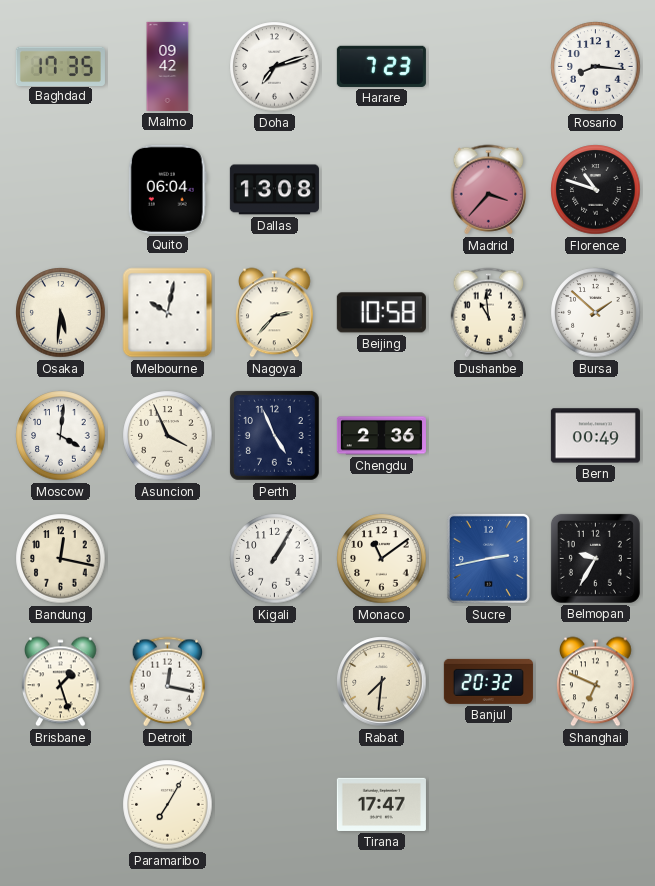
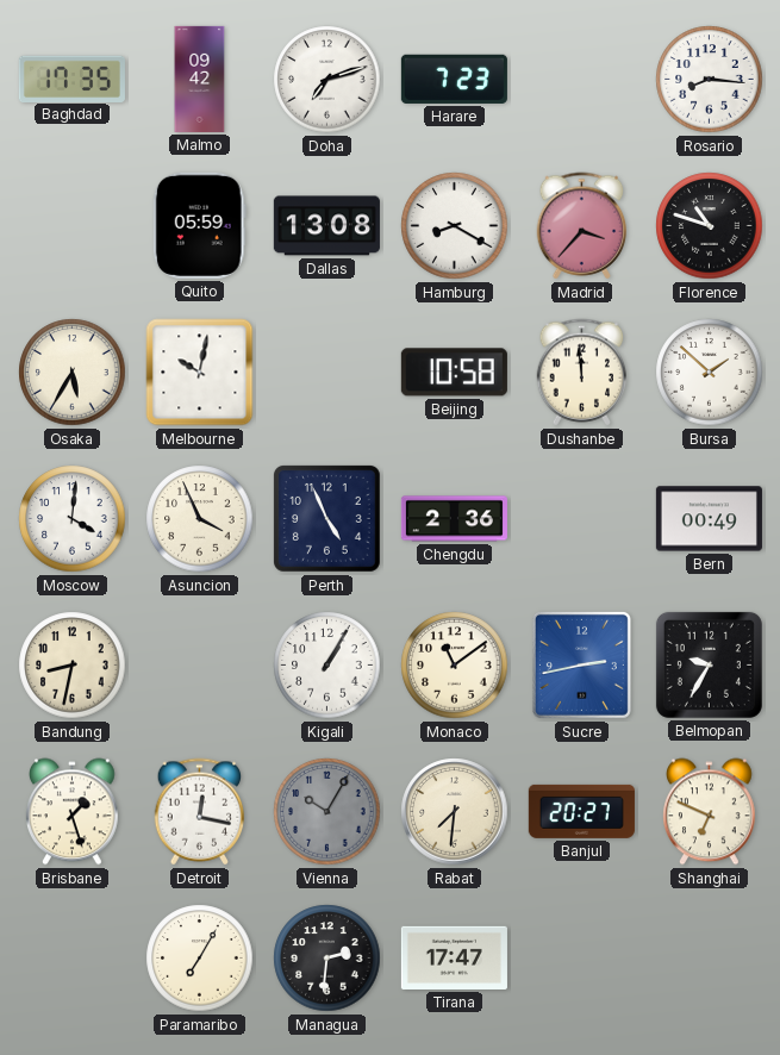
Quito: 06:04 -> 05:59
Hamburg: none -> 8:20
Osaka: 5:31 -> 5:35
Nagoya: 2:37 -> none
Dushanbe: 10:59 -> 11:59
Bandung: 12:17 -> 8:32
Vienna: none -> 10:05
Banjul: 20:32 -> 20:27
Managua: none -> 2:31
